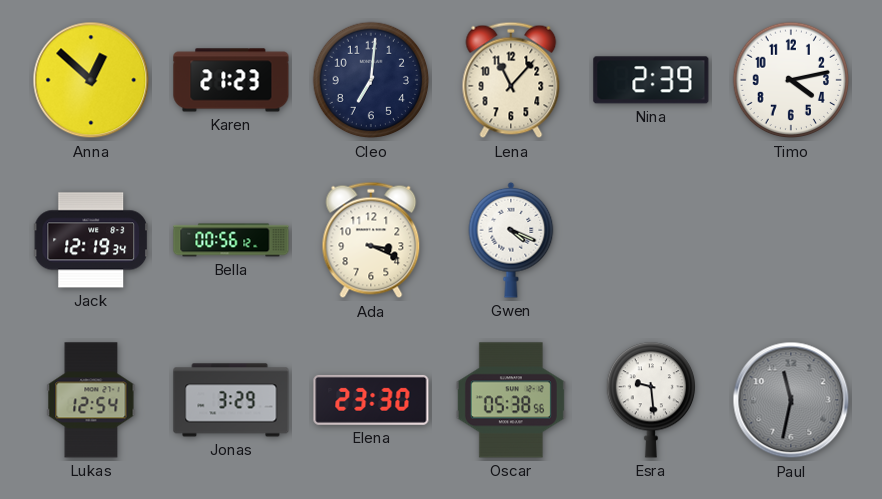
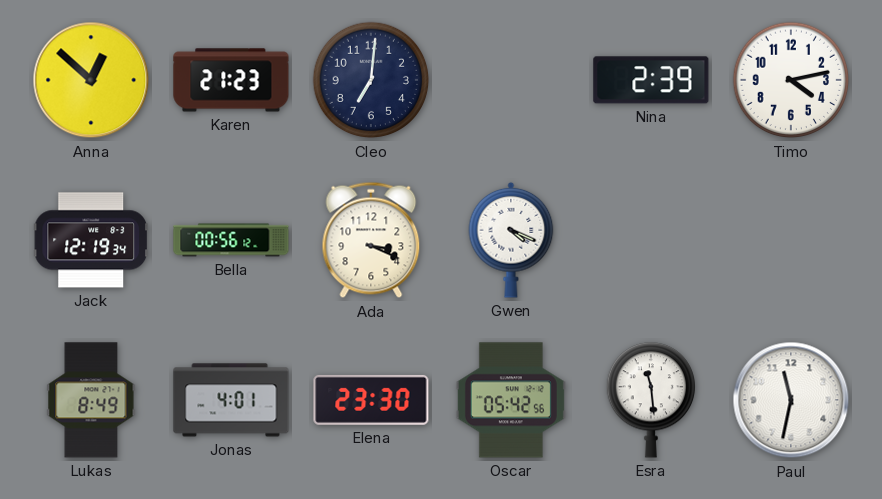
Lena: 11:07 -> none
Lukas: 12:54 -> 8:49
Jonas: 3:29 -> 4:01
Oscar: 05:38 -> 05:42
Esra: 9:29 -> 11:29
Paul dial: grey -> white
